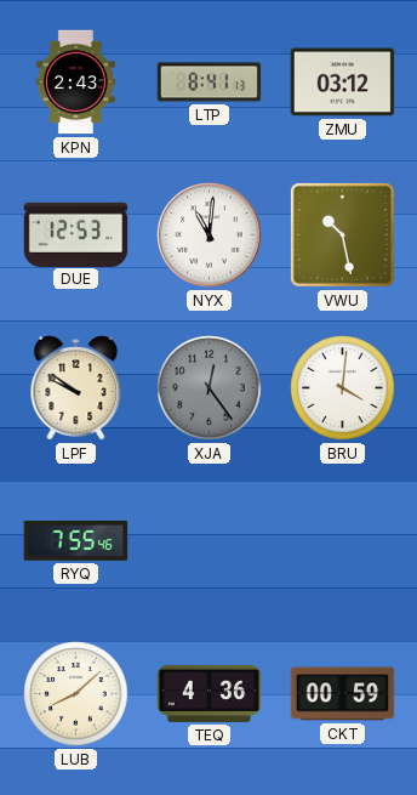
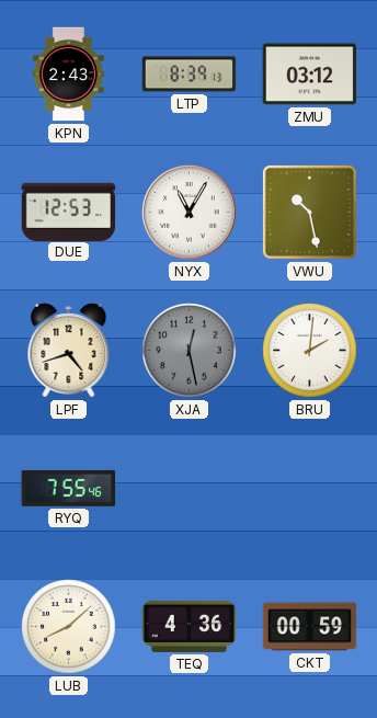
LTP: 8:41 -> 8:39
NYX: 11:01 -> 11:05
LPF: 9:51 -> 4:42
XJA: 12:24 -> 12:28
BRU: 4:01 -> 2:01
